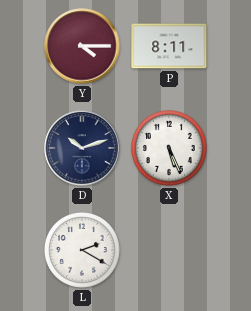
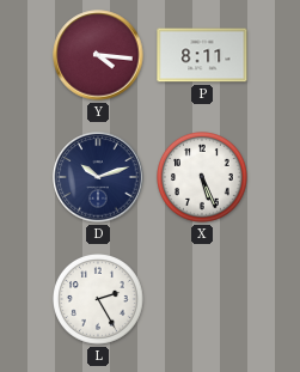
Y: 4:15 -> 4:16
L: 2:20 -> 2:25
